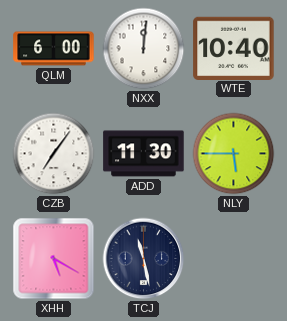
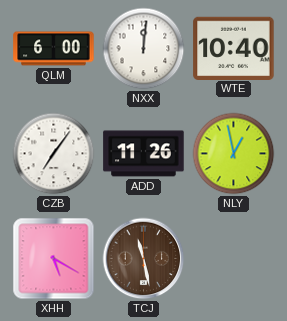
ADD: 11:30 -> 11:26
NLY: 5:45 -> 12:58
TCJ dial: navy -> brown
